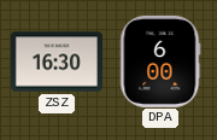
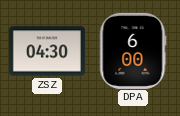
ZSZ: 16:30 -> 04:30
